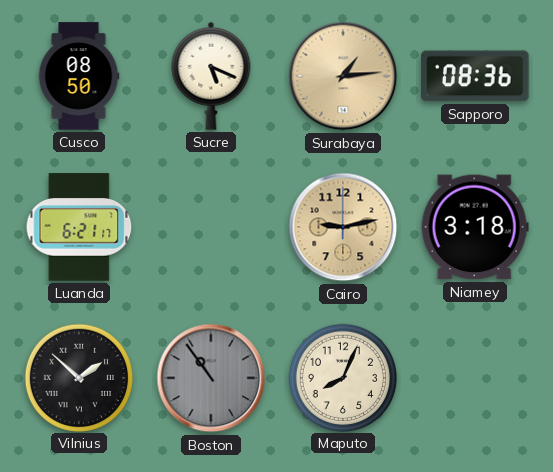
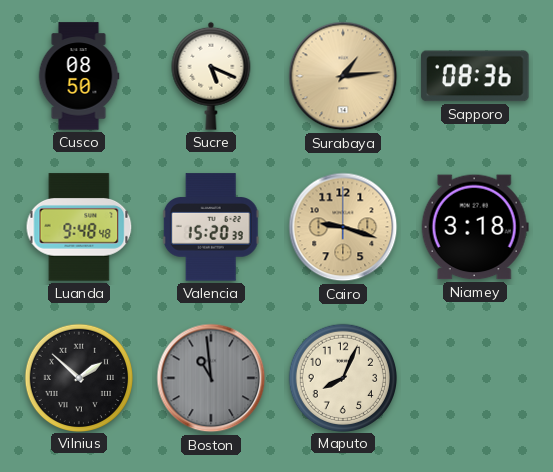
Luanda: 6:21 -> 9:48
Valencia: none -> 15:20
Cairo: 9:13 -> 9:18
Boston: 10:54 -> 10:59
